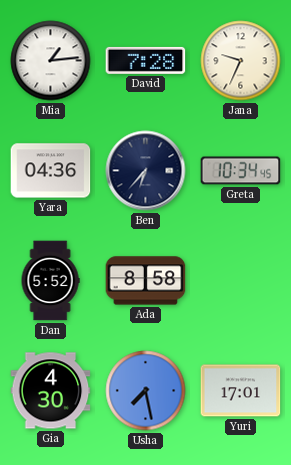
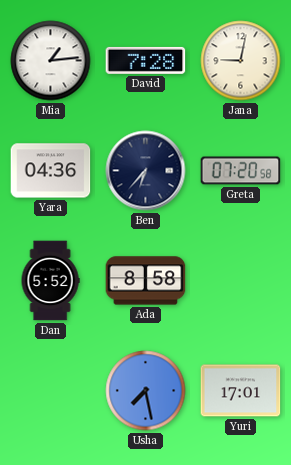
Jana: 9:34 -> 9:02
Greta: 10:34 -> 07:20
Gia: 4:30 -> none
